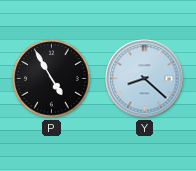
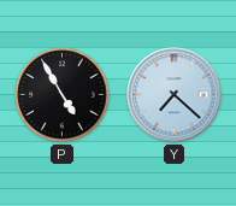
Y: 8:22 -> 7:22
